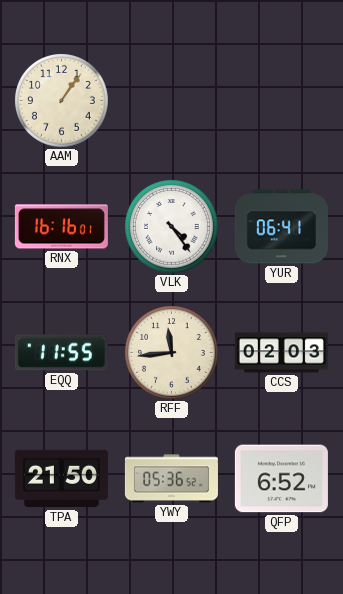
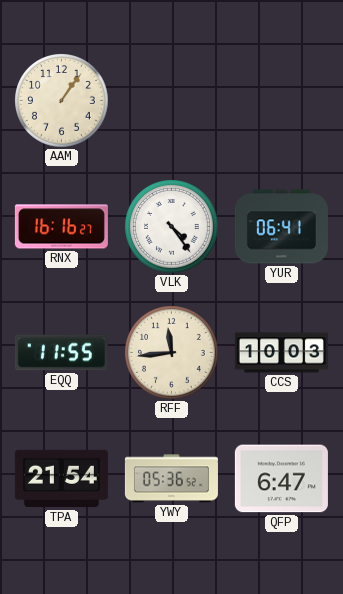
RNX: 16:16:01 -> 16:16:27
CCS: 02:03 -> 10:03
TPA: 21:50 -> 21:54
QFP: 6:52 -> 6:47
